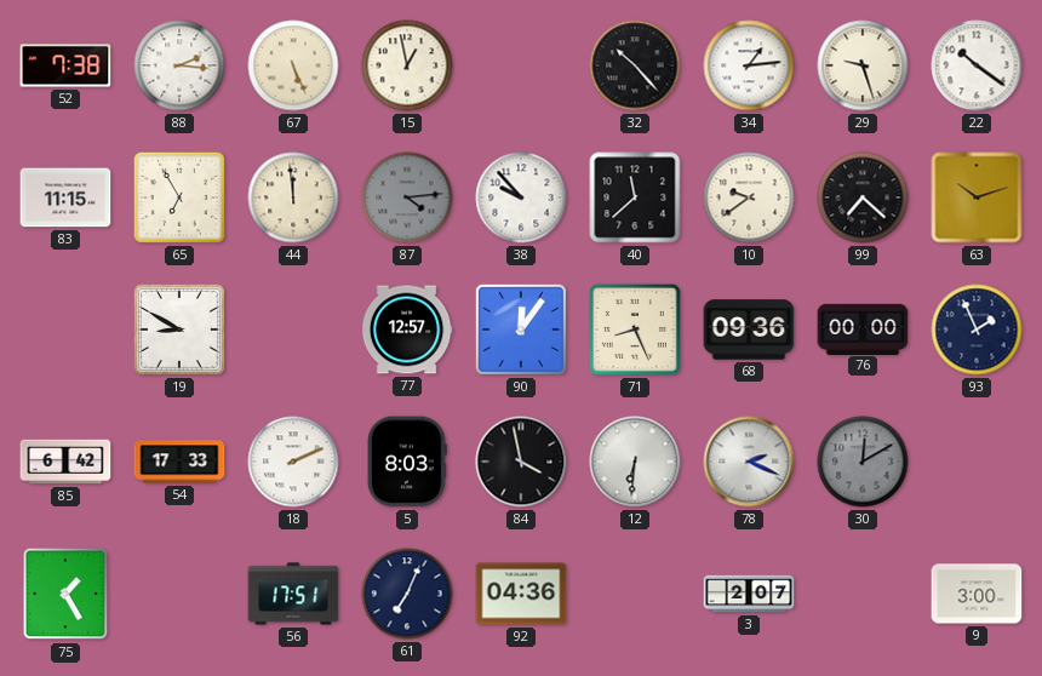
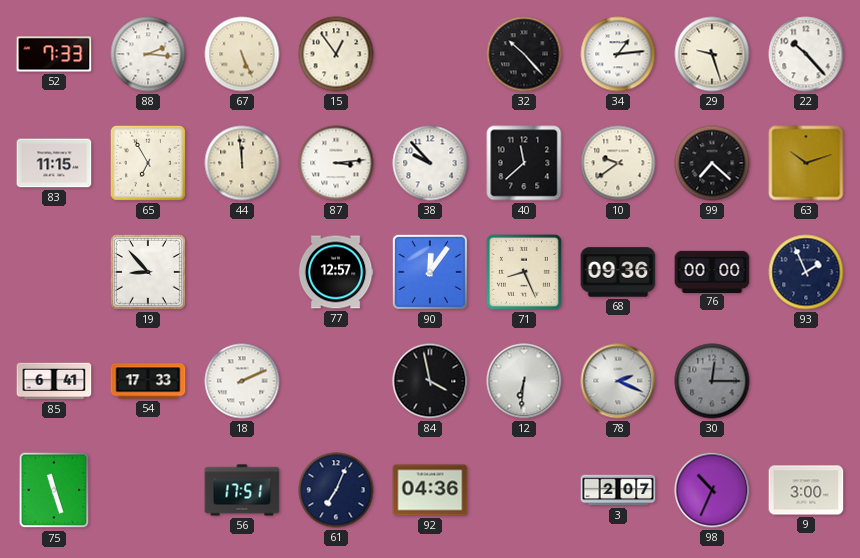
52: 7:38 -> 7:33
15: 12:58 -> 12:54
22: 10:21 -> 10:23
87: 4:14 -> 3:14
87 dial: grey -> white
19: 8:50 -> 8:53
85: 6:42 -> 6:41
5: 8:03 -> none
30: 12:10 -> 12:15
75: 1:25 -> 11:27
98: none -> 10:34
